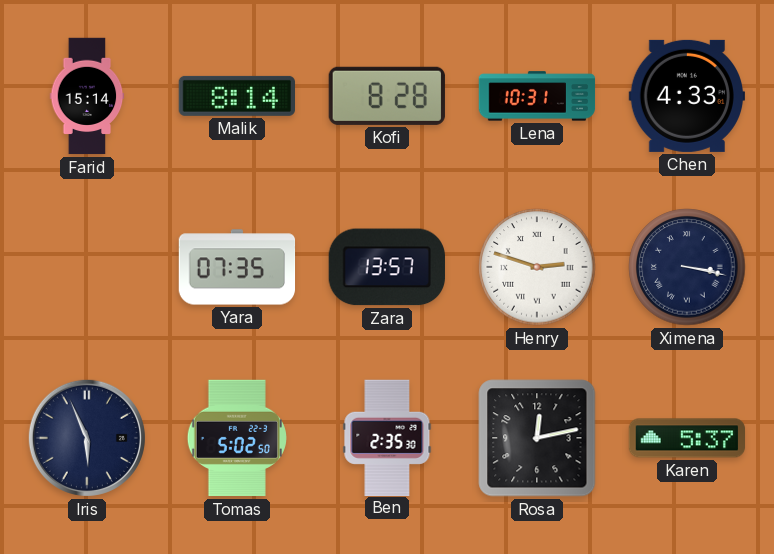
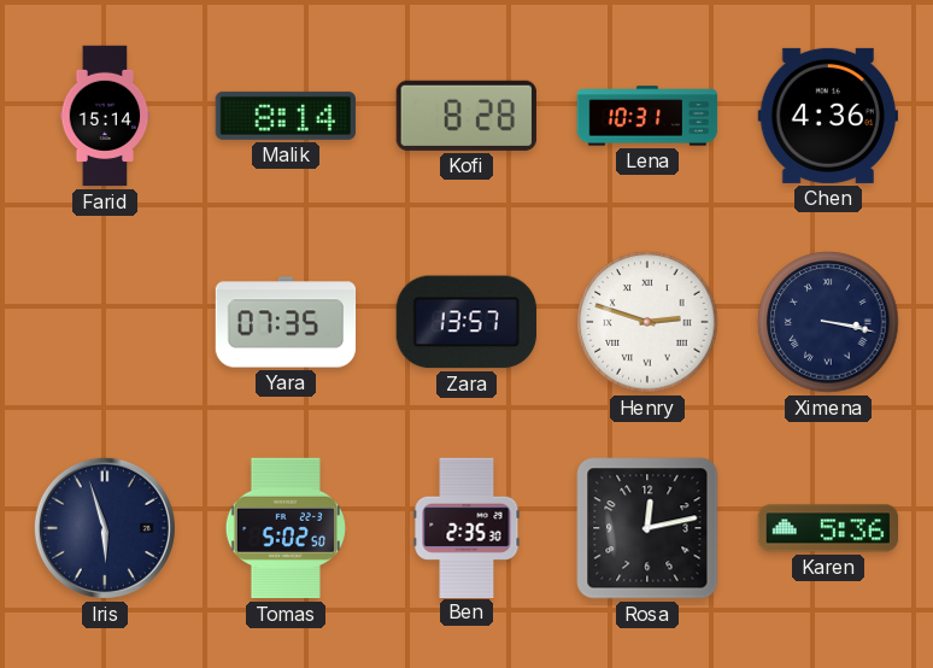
Chen: 4:33 -> 4:36
Iris: 5:56 -> 5:57
Karen: 5:37 -> 5:36
